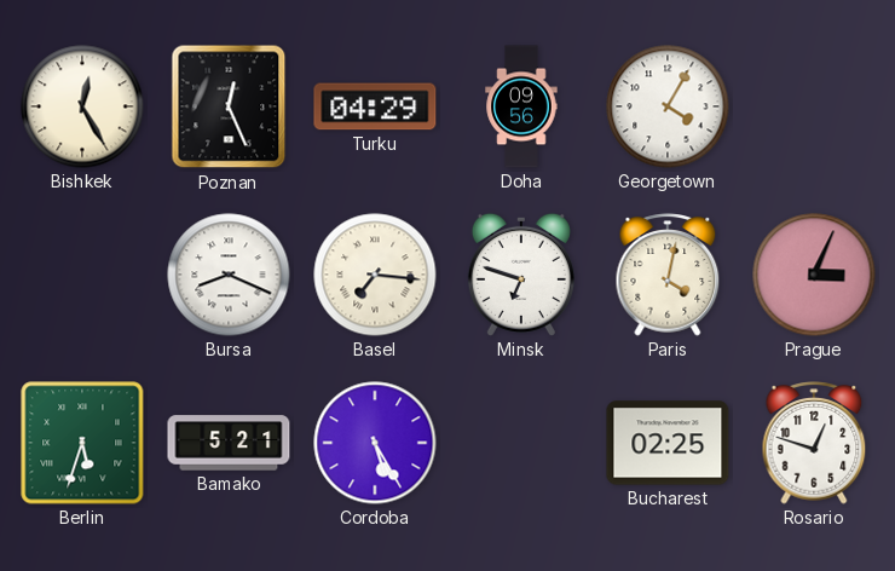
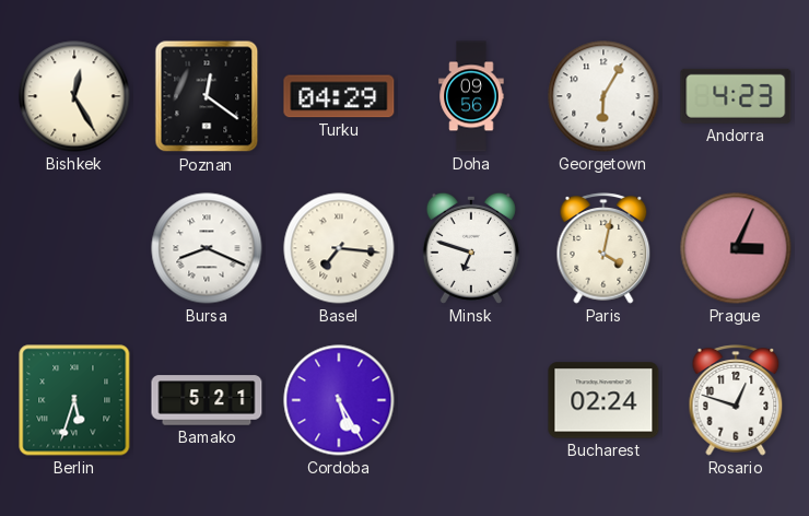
Poznan: 12:26 -> 12:21
Georgetown: 4:05 -> 6:05
Andorra: none -> 4:23
Bucharest: 02:25 -> 02:24
